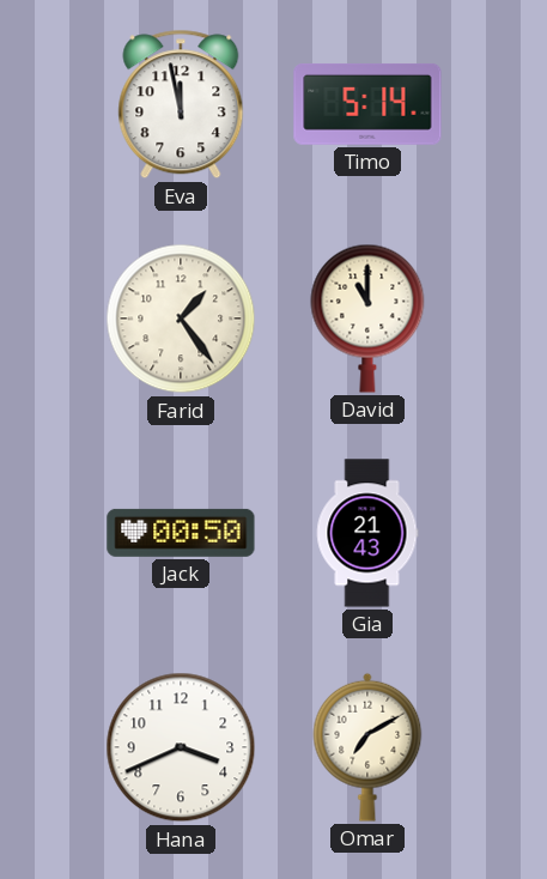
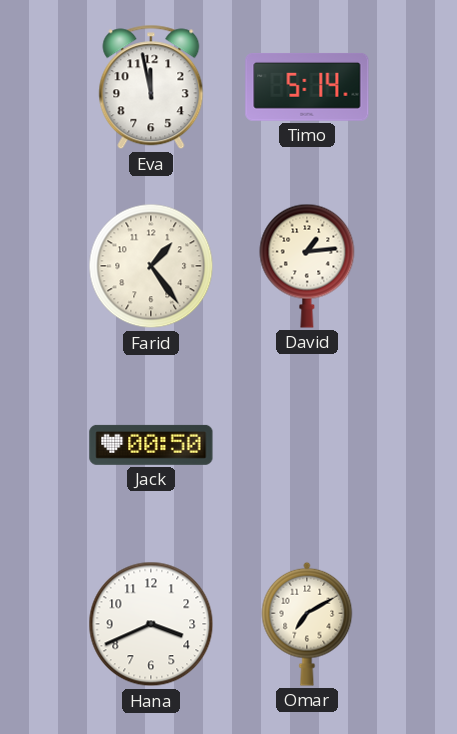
David: 11:00 -> 1:14
Gia: 21:43 -> none
